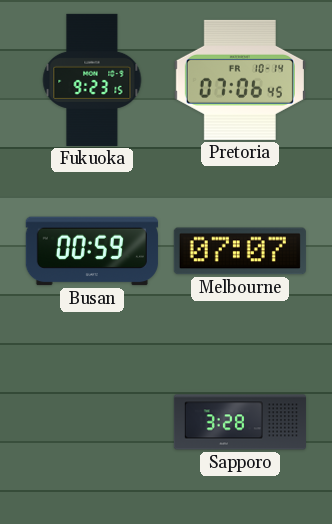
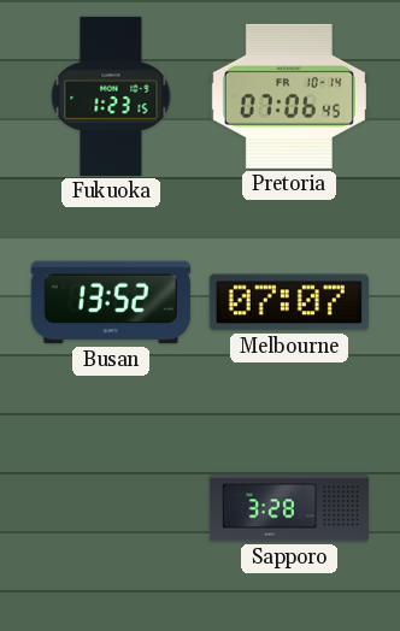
Fukuoka: 9:23 -> 1:23
Busan: 00:59 -> 13:52
